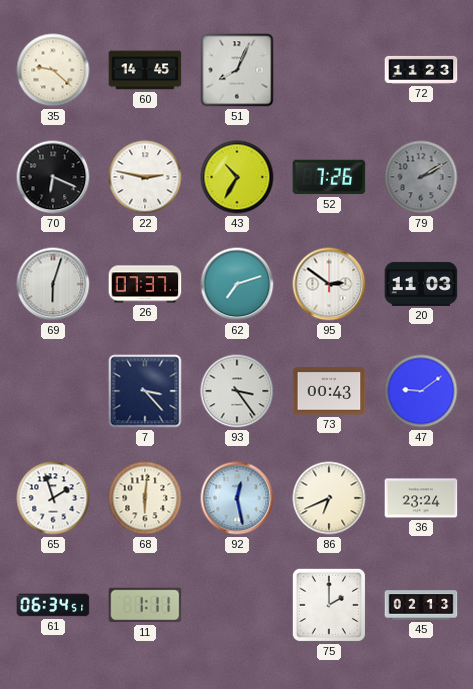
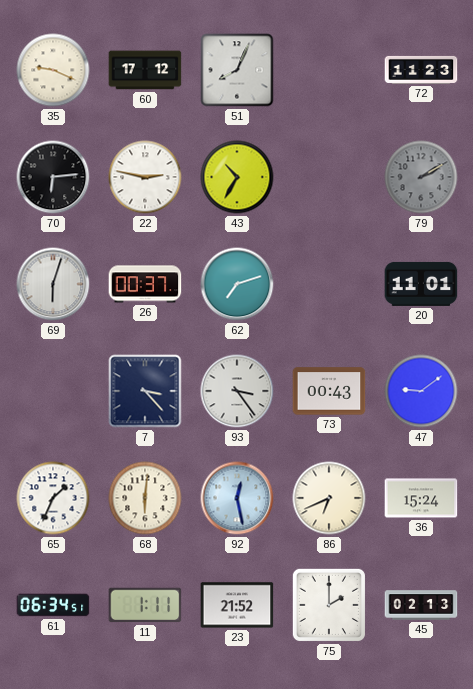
35: 9:22 -> 9:19
60: 14:45 -> 17:12
70: 6:19 -> 6:14
52: 7:26 -> none
26: 07:37 -> 00:37
95: 2:51 -> none
20: 11:03 -> 11:01
65: 1:57 -> 1:34
36: 23:24 -> 15:24
23: none -> 21:52
